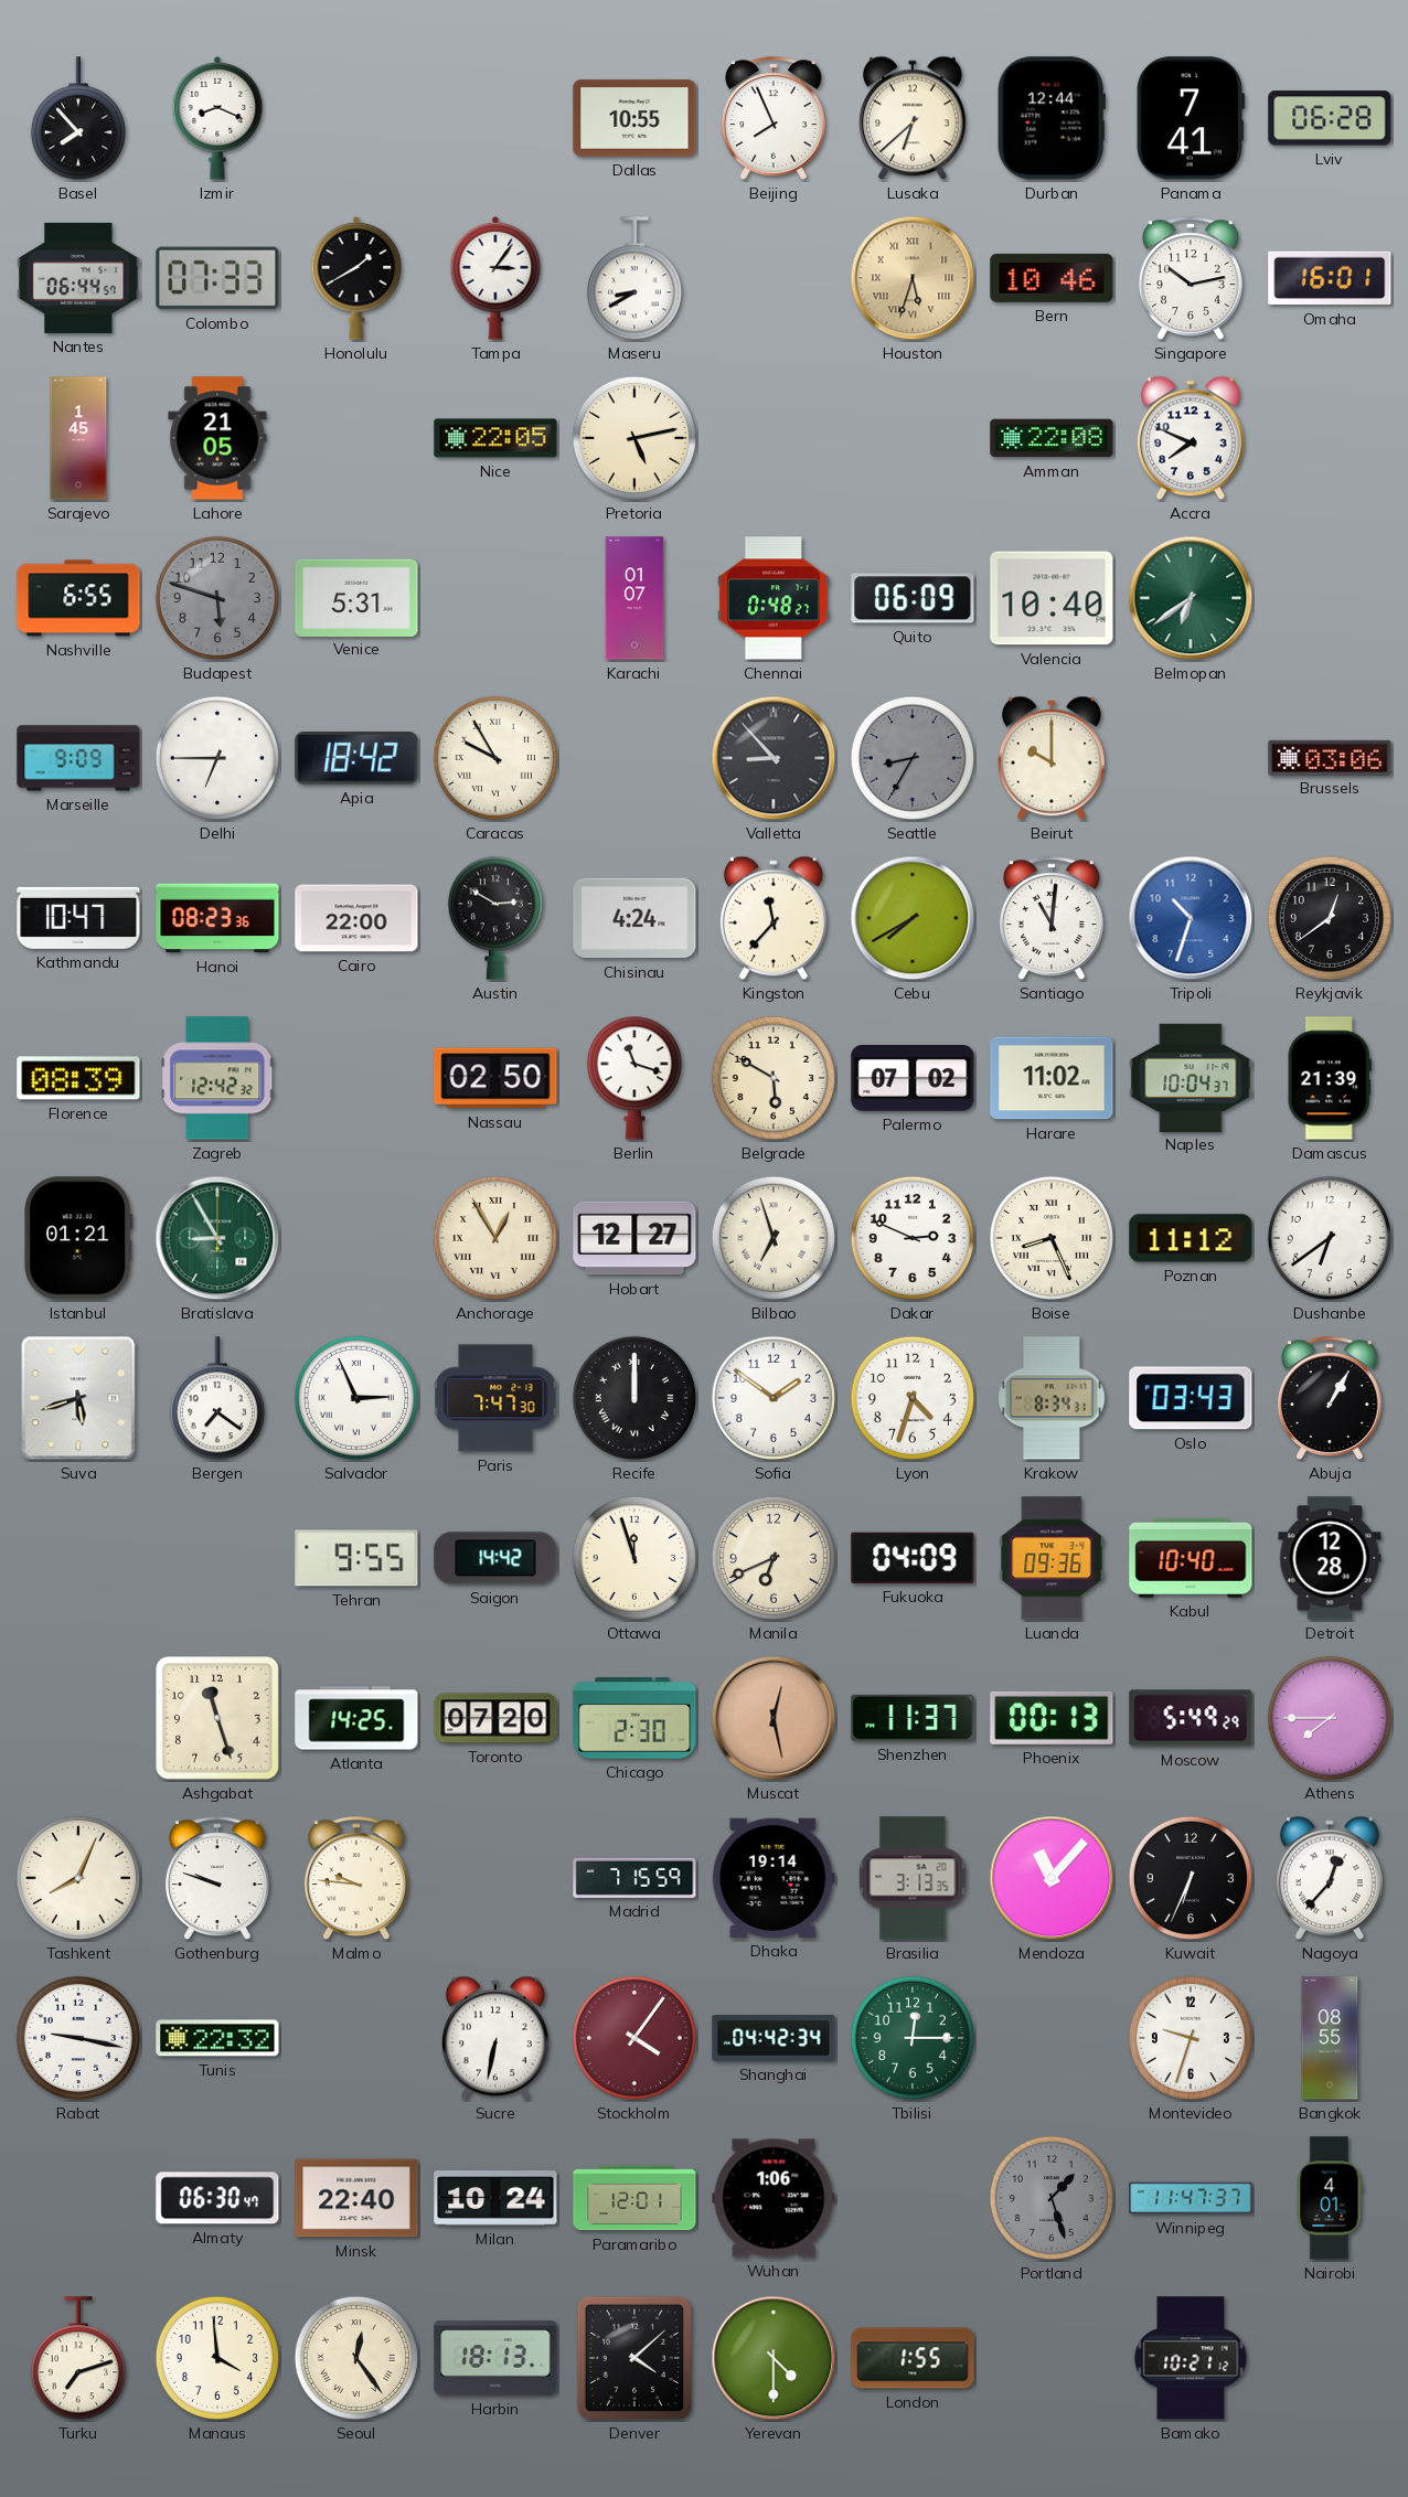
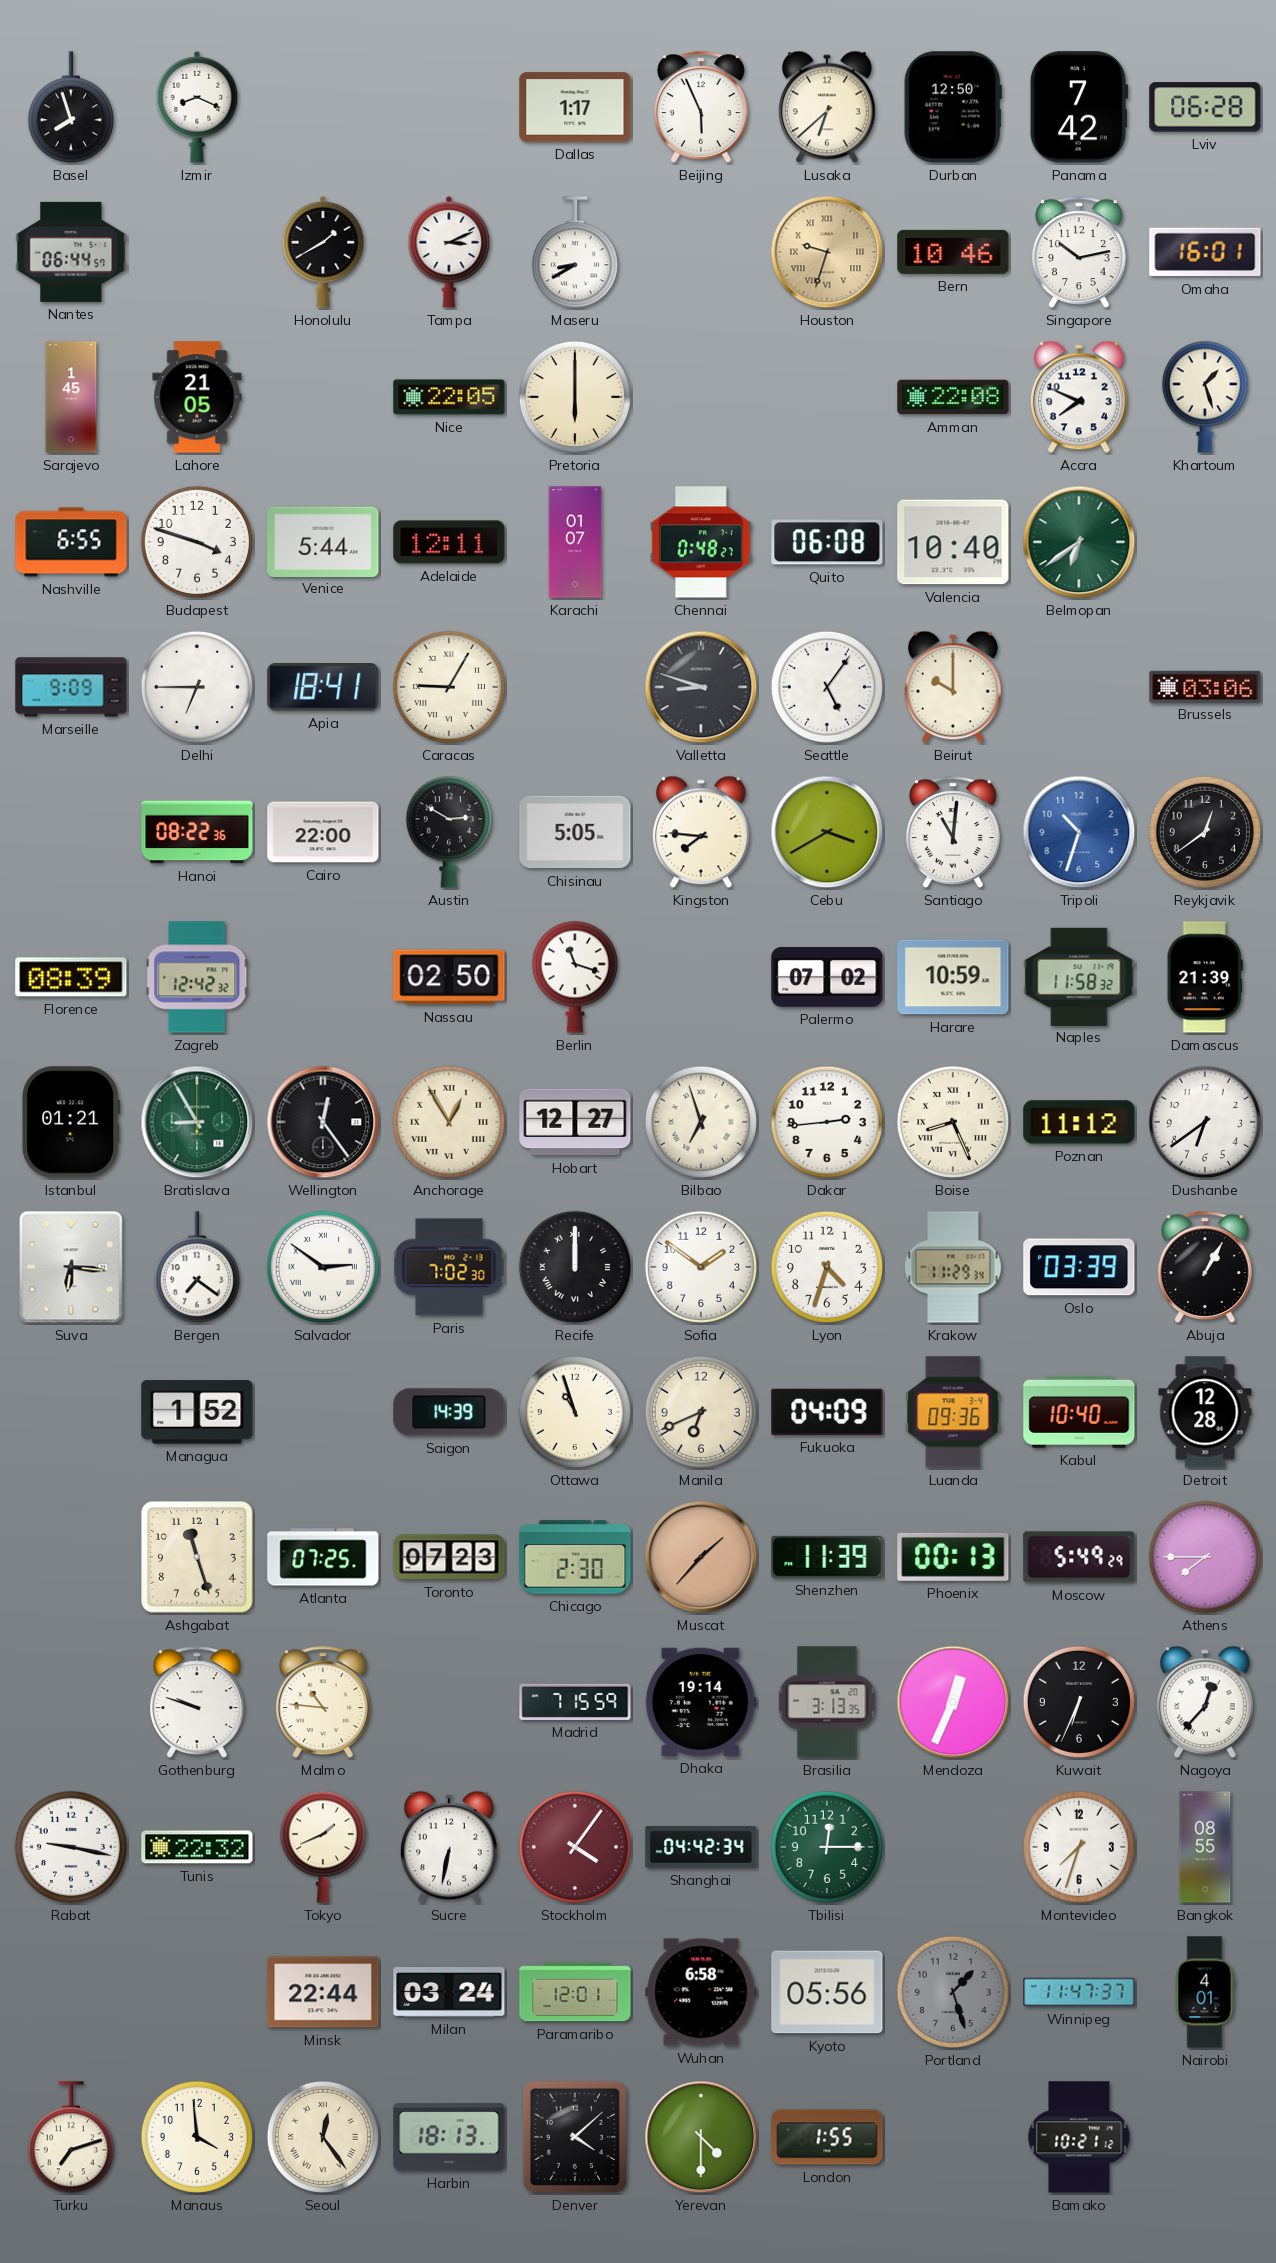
Basel: 7:53 -> 7:57
Dallas: 10:55 -> 1:17
Beijing: 7:56 -> 5:56
Durban: 12:44 -> 12:50
Panama: 7:41 -> 7:42
Colombo: 07:33 -> none
Tampa: 3:06 -> 3:11
Houston: 5:33 -> 9:33
Pretoria: 5:13 -> 6:00
Khartoum: none -> 1:27
Budapest: 5:48 -> 3:48
Budapest dial: grey -> white
Venice: 5:31 -> 5:44
Adelaide: none -> 12:11
Quito: 06:09 -> 06:08
Apia: 18:42 -> 18:41
Caracas: 9:55 -> 9:05
Valletta: 8:53 -> 8:48
Seattle: 8:35 -> 5:06
Seattle dial: grey -> white
Kathmandu: 10:47 -> none
Hanoi: 08:23 -> 08:22
Chisinau: 4:24 -> 5:05
Kingston: 11:37 -> 7:46
Cebu: 7:40 -> 3:40
Belgrade: 5:50 -> none
Harare: 11:02 -> 10:59
Naples: 10:04 -> 11:58
Wellington: none -> 12:24
Dakar: 2:49 -> 2:44
Suva: 5:42 -> 6:16
Salvador: 2:56 -> 2:51
Paris: 7:47 -> 7:02
Krakow: 8:34 -> 11:29
Oslo: 03:43 -> 03:39
Managua: none -> 1:52
Tehran: 9:55 -> none
Saigon: 14:42 -> 14:39
Ottawa: 11:57 -> 10:57
Atlanta: 14:25 -> 07:25
Toronto: 07:20 -> 07:23
Muscat: 12:28 -> 1:37
Shenzhen: 11:37 -> 11:39
Tashkent: 8:04 -> none
Malmo: 9:46 -> 10:46
Mendoza: 11:07 -> 12:34
Tokyo: none -> 1:41
Montevideo: 9:33 -> 7:33
Almaty: 06:30 -> none
Minsk: 22:40 -> 22:44
Milan: 10:24 -> 03:24
Wuhan: 1:06 -> 6:58
Kyoto: none -> 05:56
